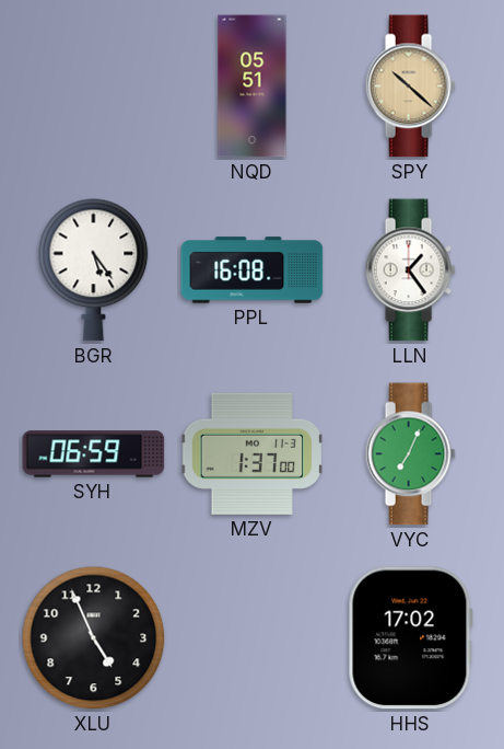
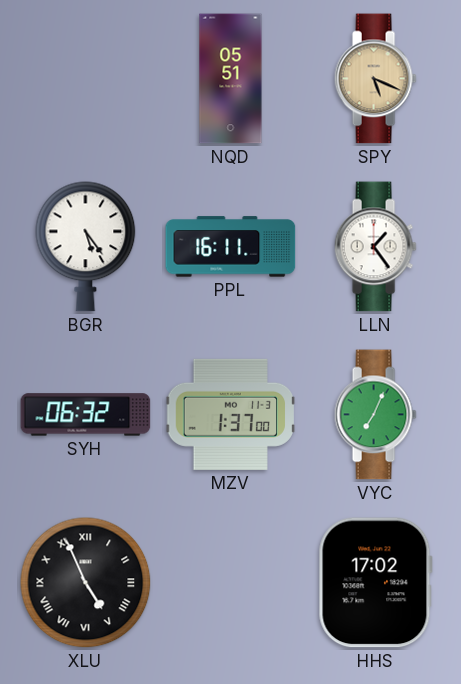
SPY: 10:22 -> 5:19
PPL: 16:08 -> 16:11
SYH: 06:59 -> 06:32
XLU numerals: Arabic -> Roman
